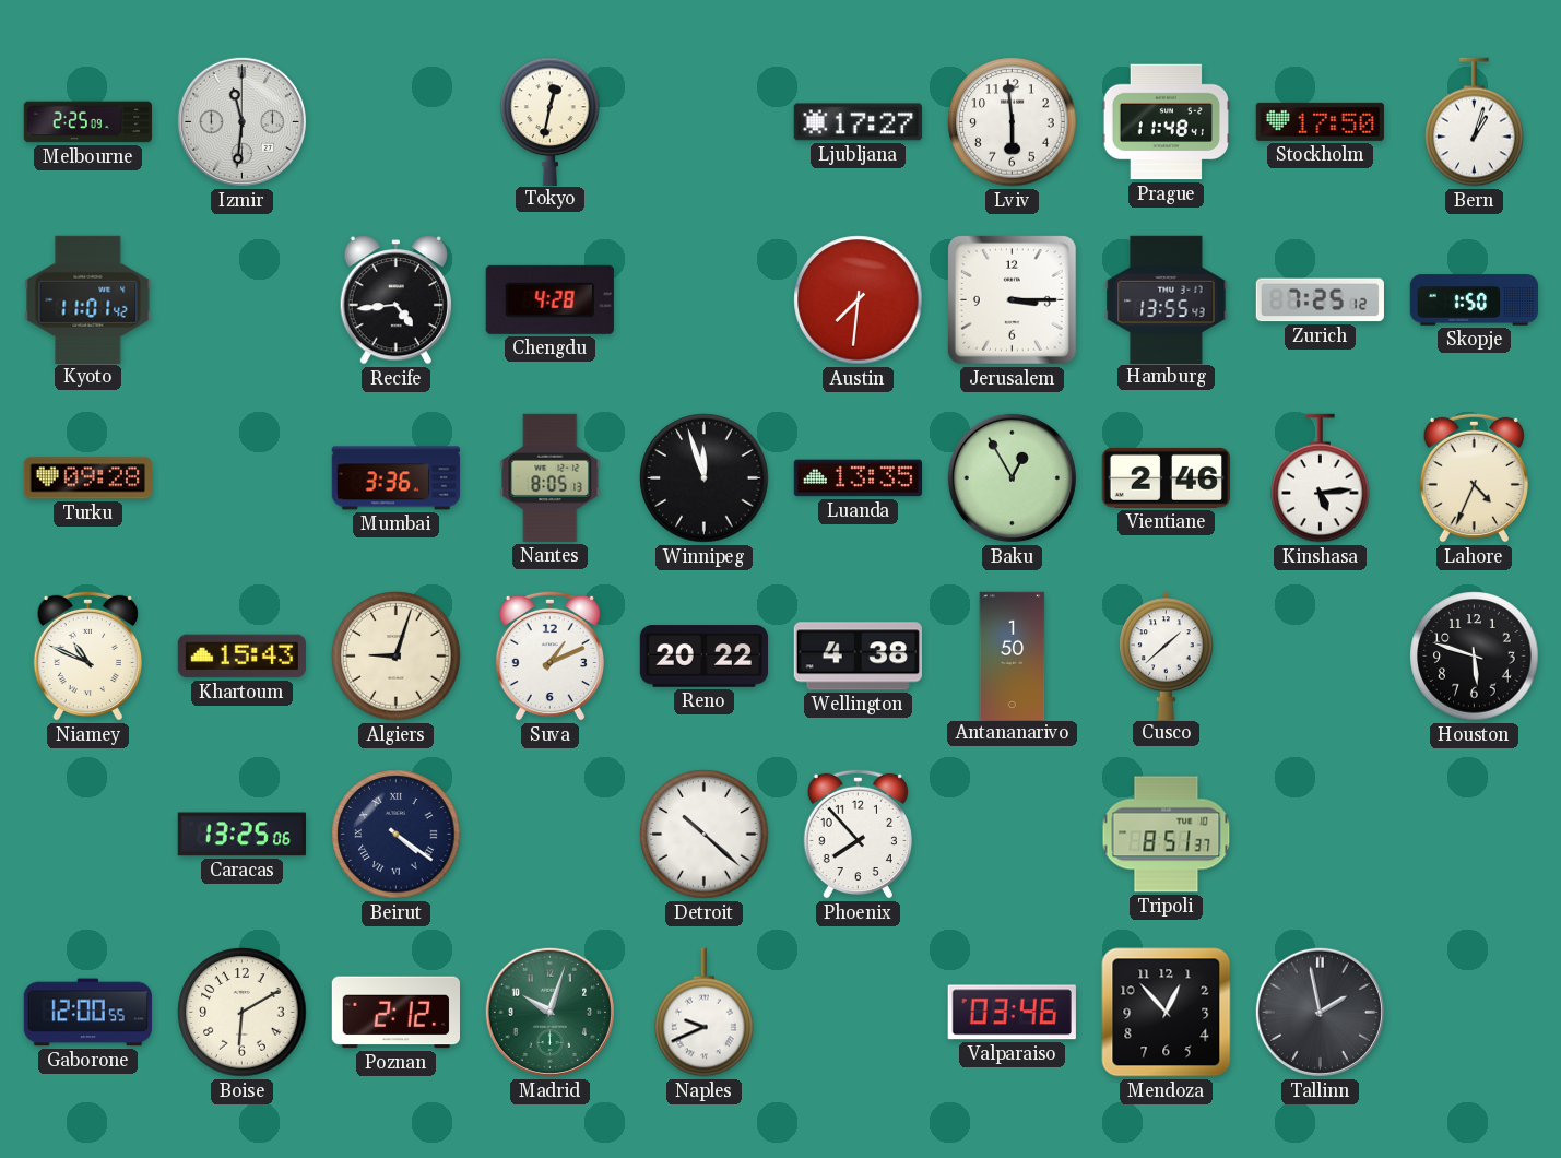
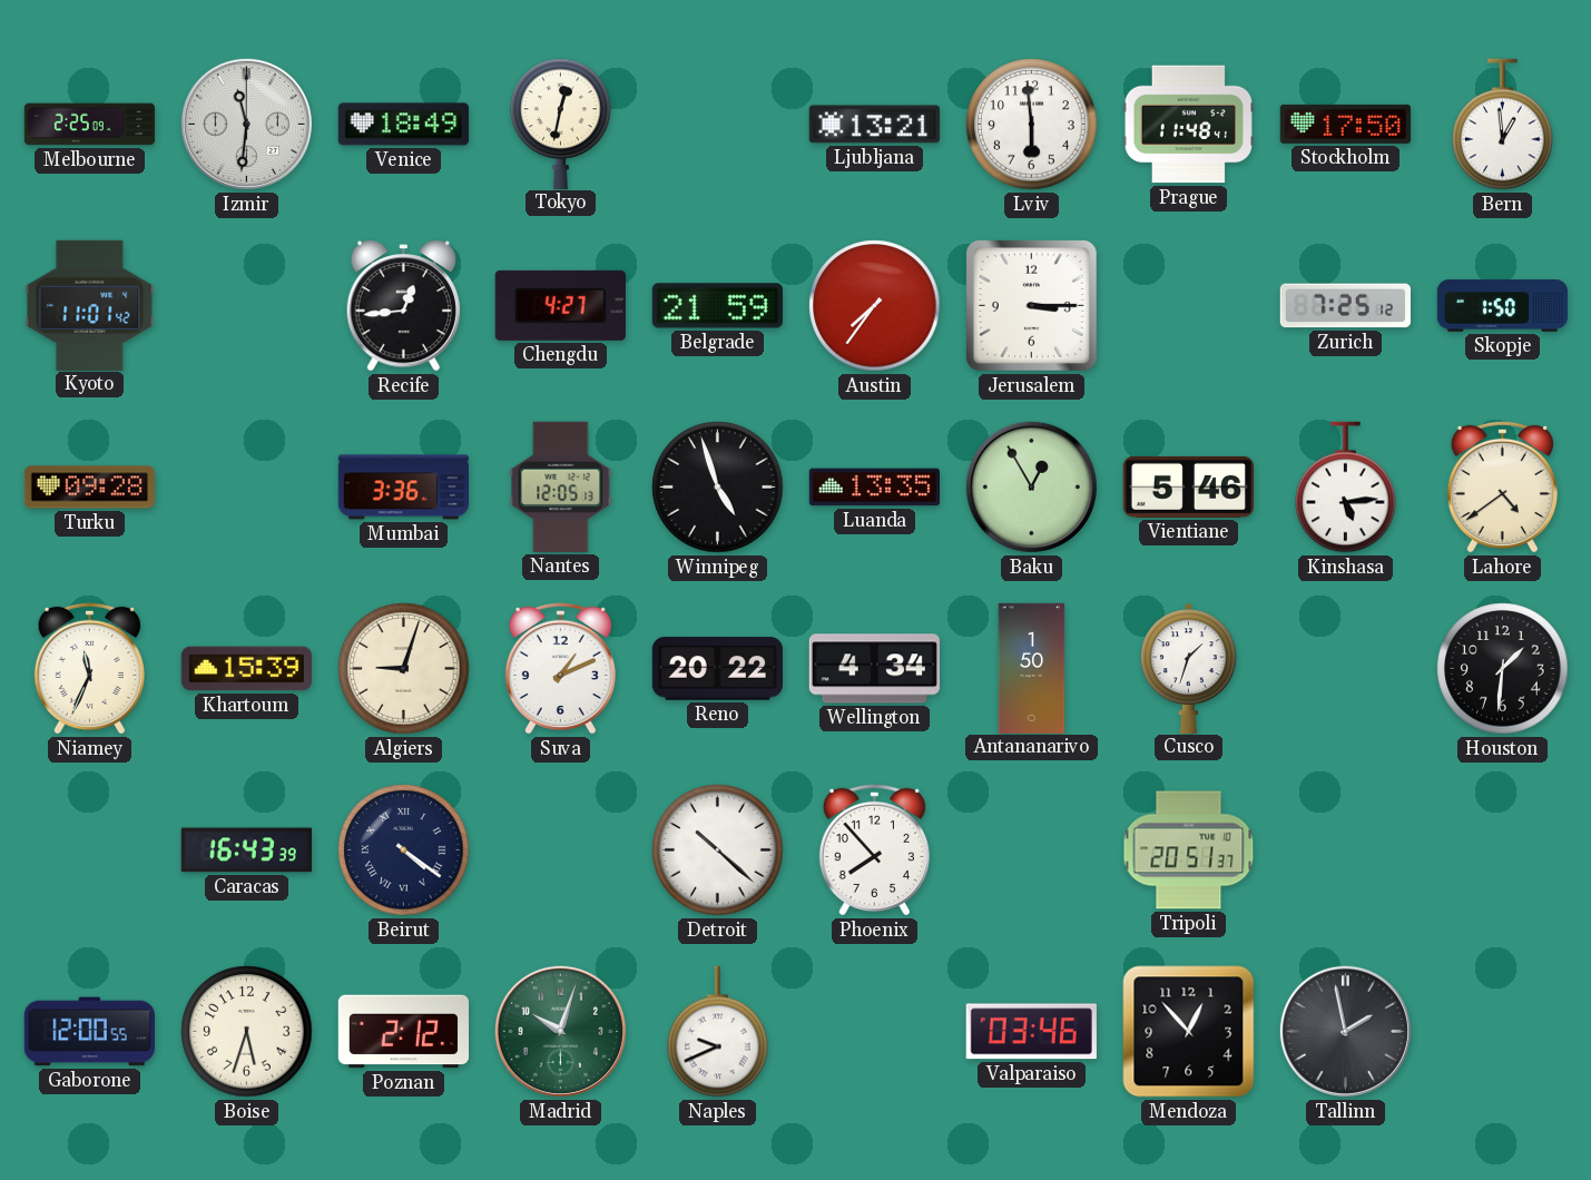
Venice: none -> 18:49
Ljubljana: 17:27 -> 13:21
Bern: 1:03 -> 12:59
Recife: 4:44 -> 12:44
Chengdu: 4:28 -> 4:27
Belgrade: none -> 21:59
Austin: 7:31 -> 7:36
Hamburg: 13:55 -> none
Nantes: 8:05 -> 12:05
Winnipeg: 11:57 -> 4:57
Vientiane: 2:46 -> 5:46
Lahore: 4:34 -> 4:39
Niamey: 10:49 -> 11:34
Khartoum: 15:43 -> 15:39
Wellington: 4:38 -> 4:34
Cusco: 1:38 -> 1:33
Houston: 5:48 -> 1:31
Caracas: 13:25 -> 16:43
Tripoli: 8:51 -> 20:51
Boise: 6:10 -> 5:33
